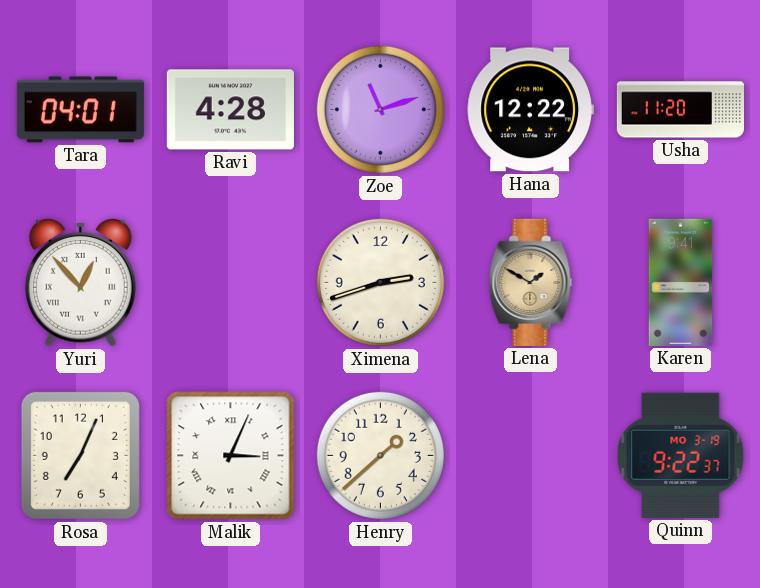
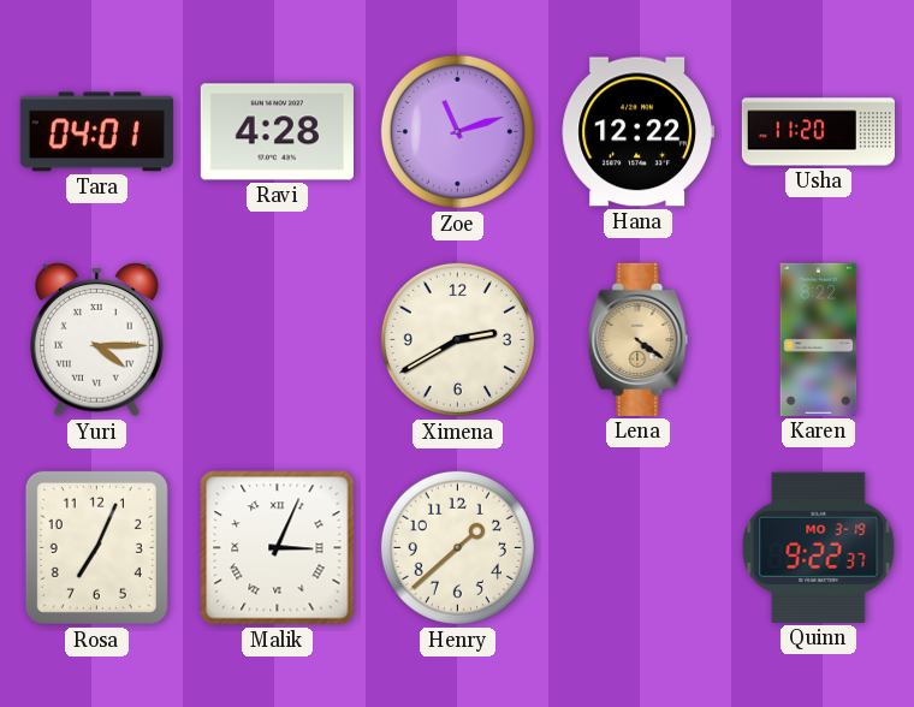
Yuri: 12:53 -> 4:15
Ximena: 2:42 -> 2:40
Lena: 1:50 -> 4:21
Karen: 9:41 -> 8:22
